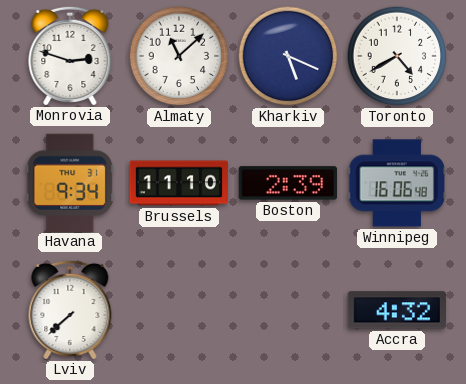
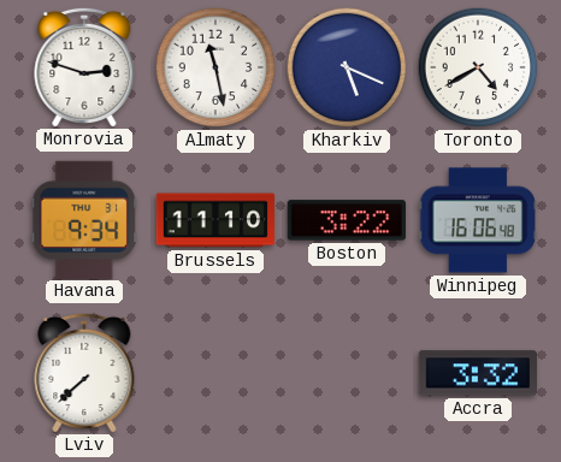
Almaty: 11:08 -> 11:28
Boston: 2:39 -> 3:22
Accra: 4:32 -> 3:32
